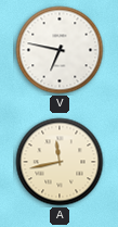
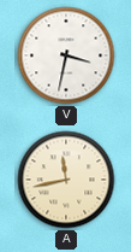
V: 6:47 -> 3:32
